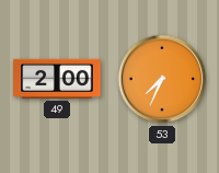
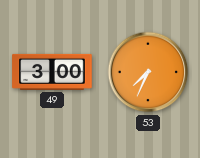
49: 2:00 -> 3:00
